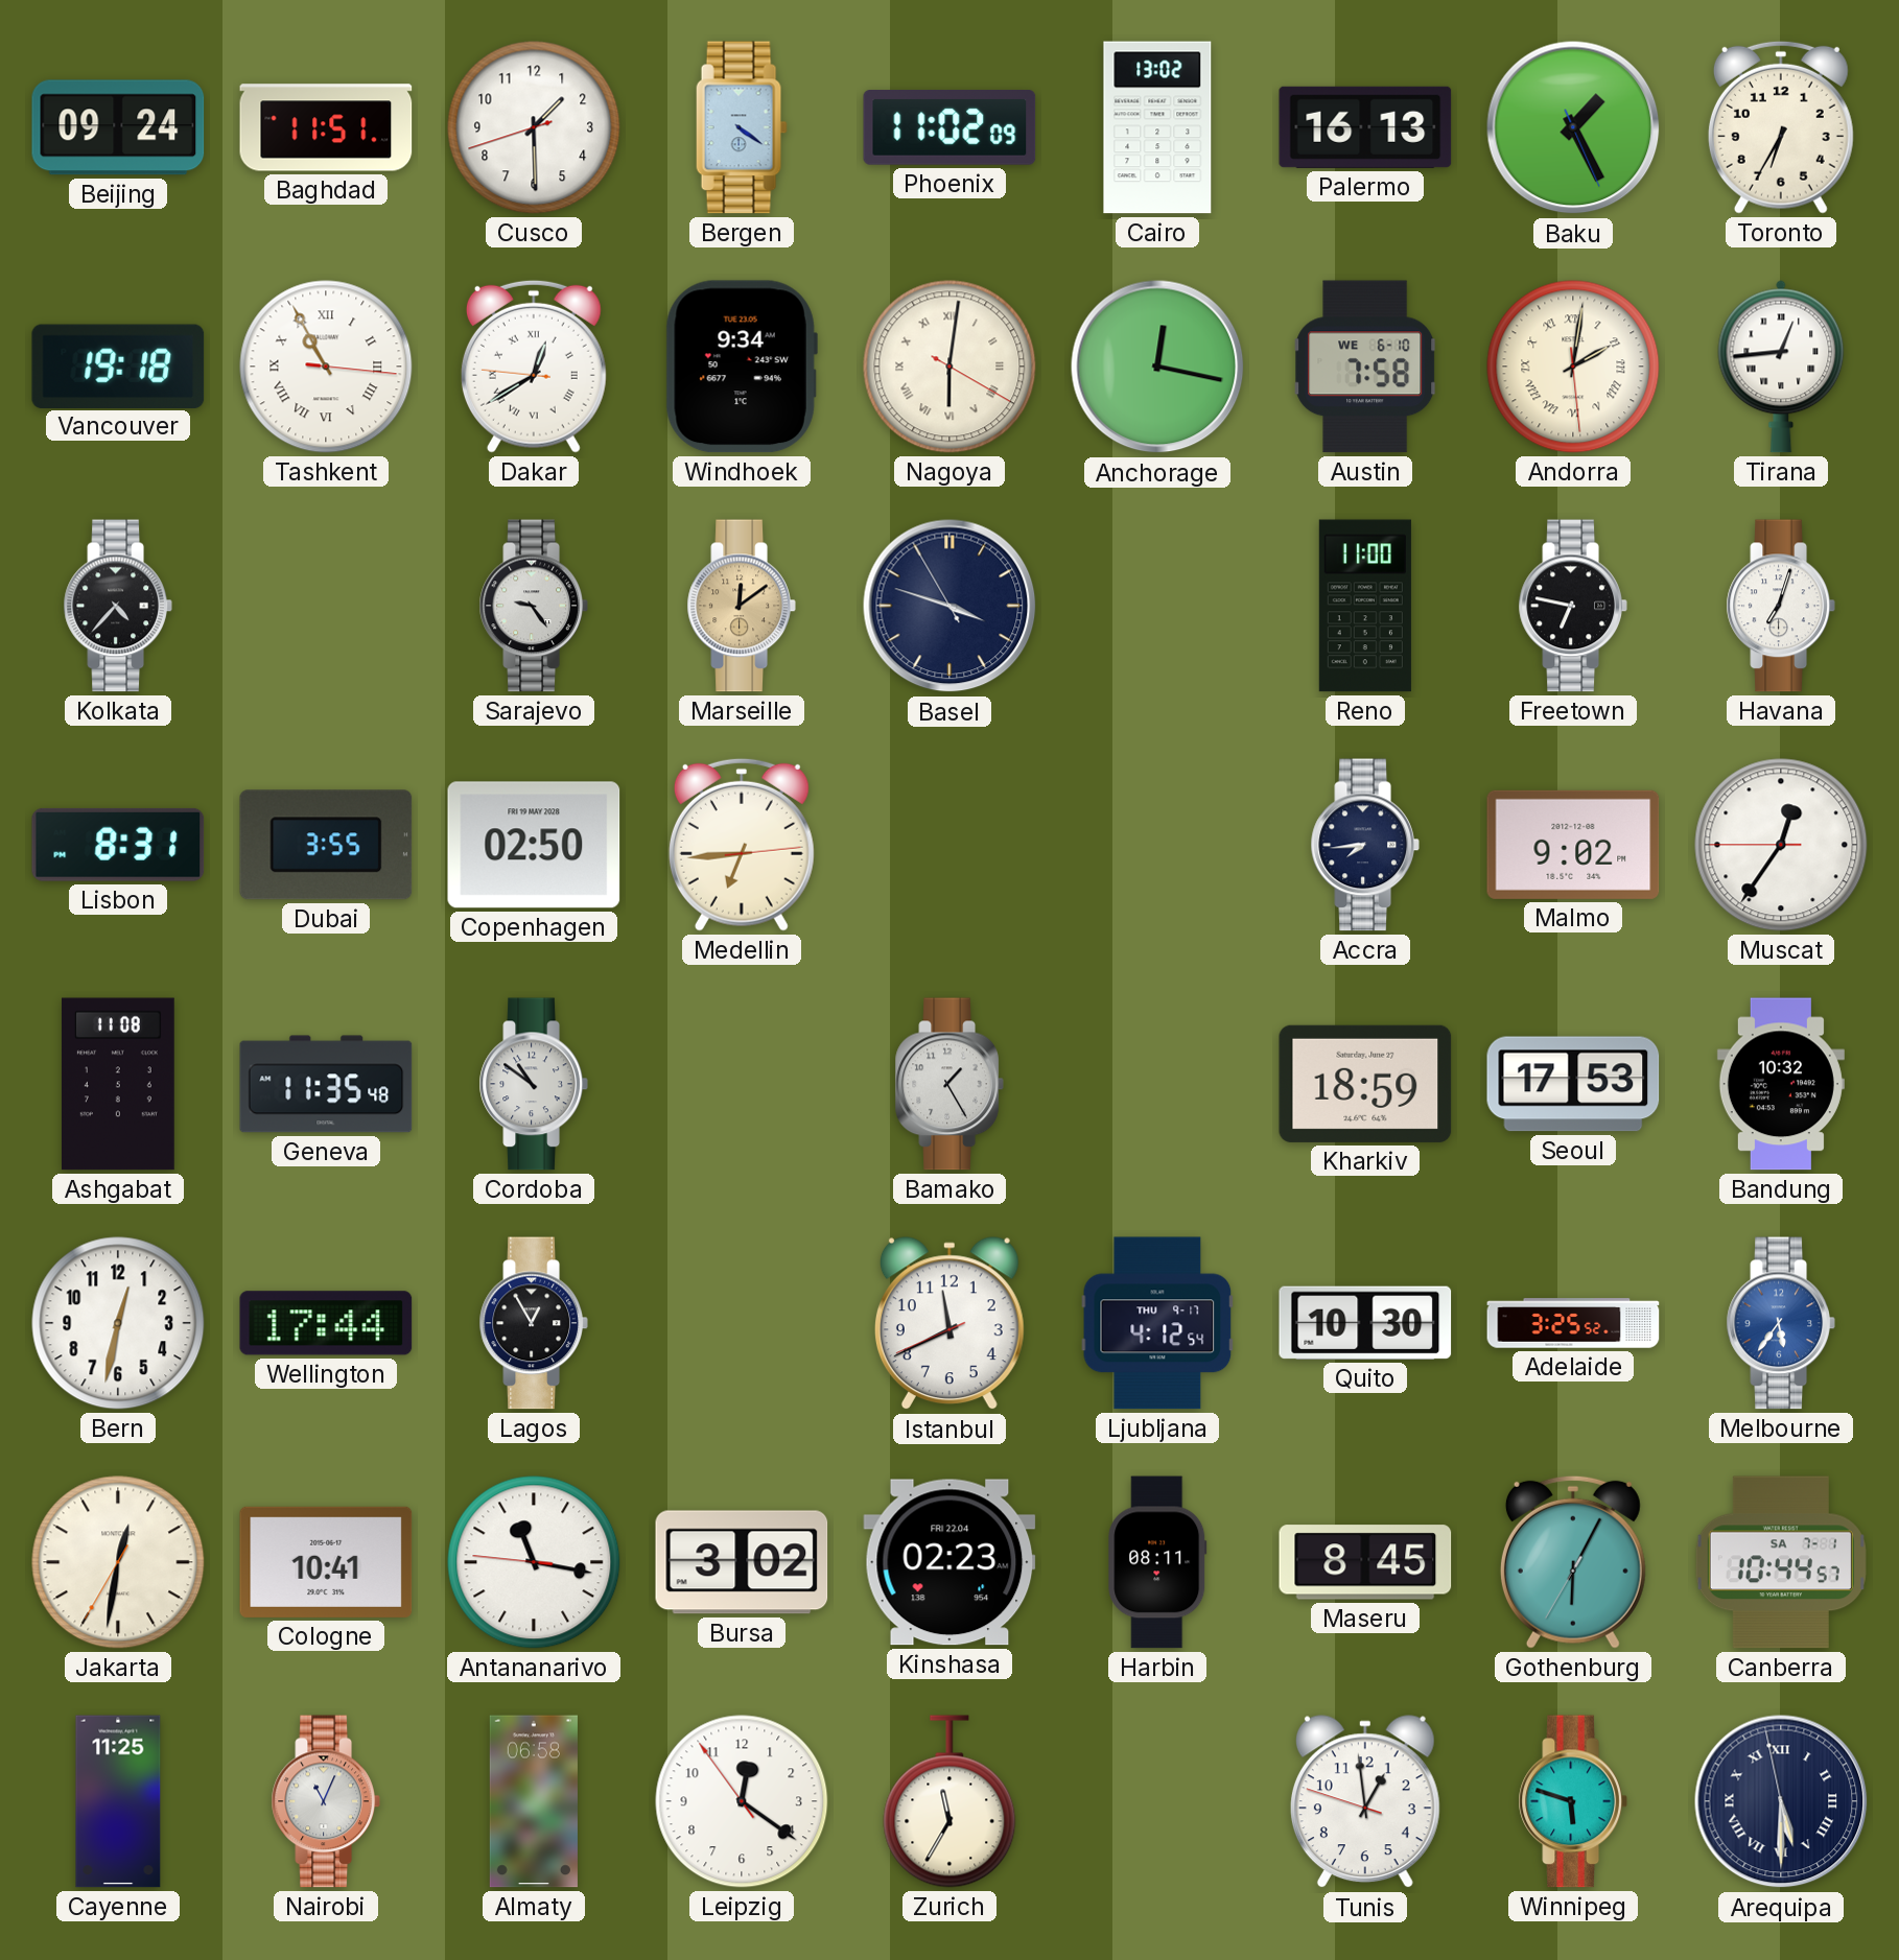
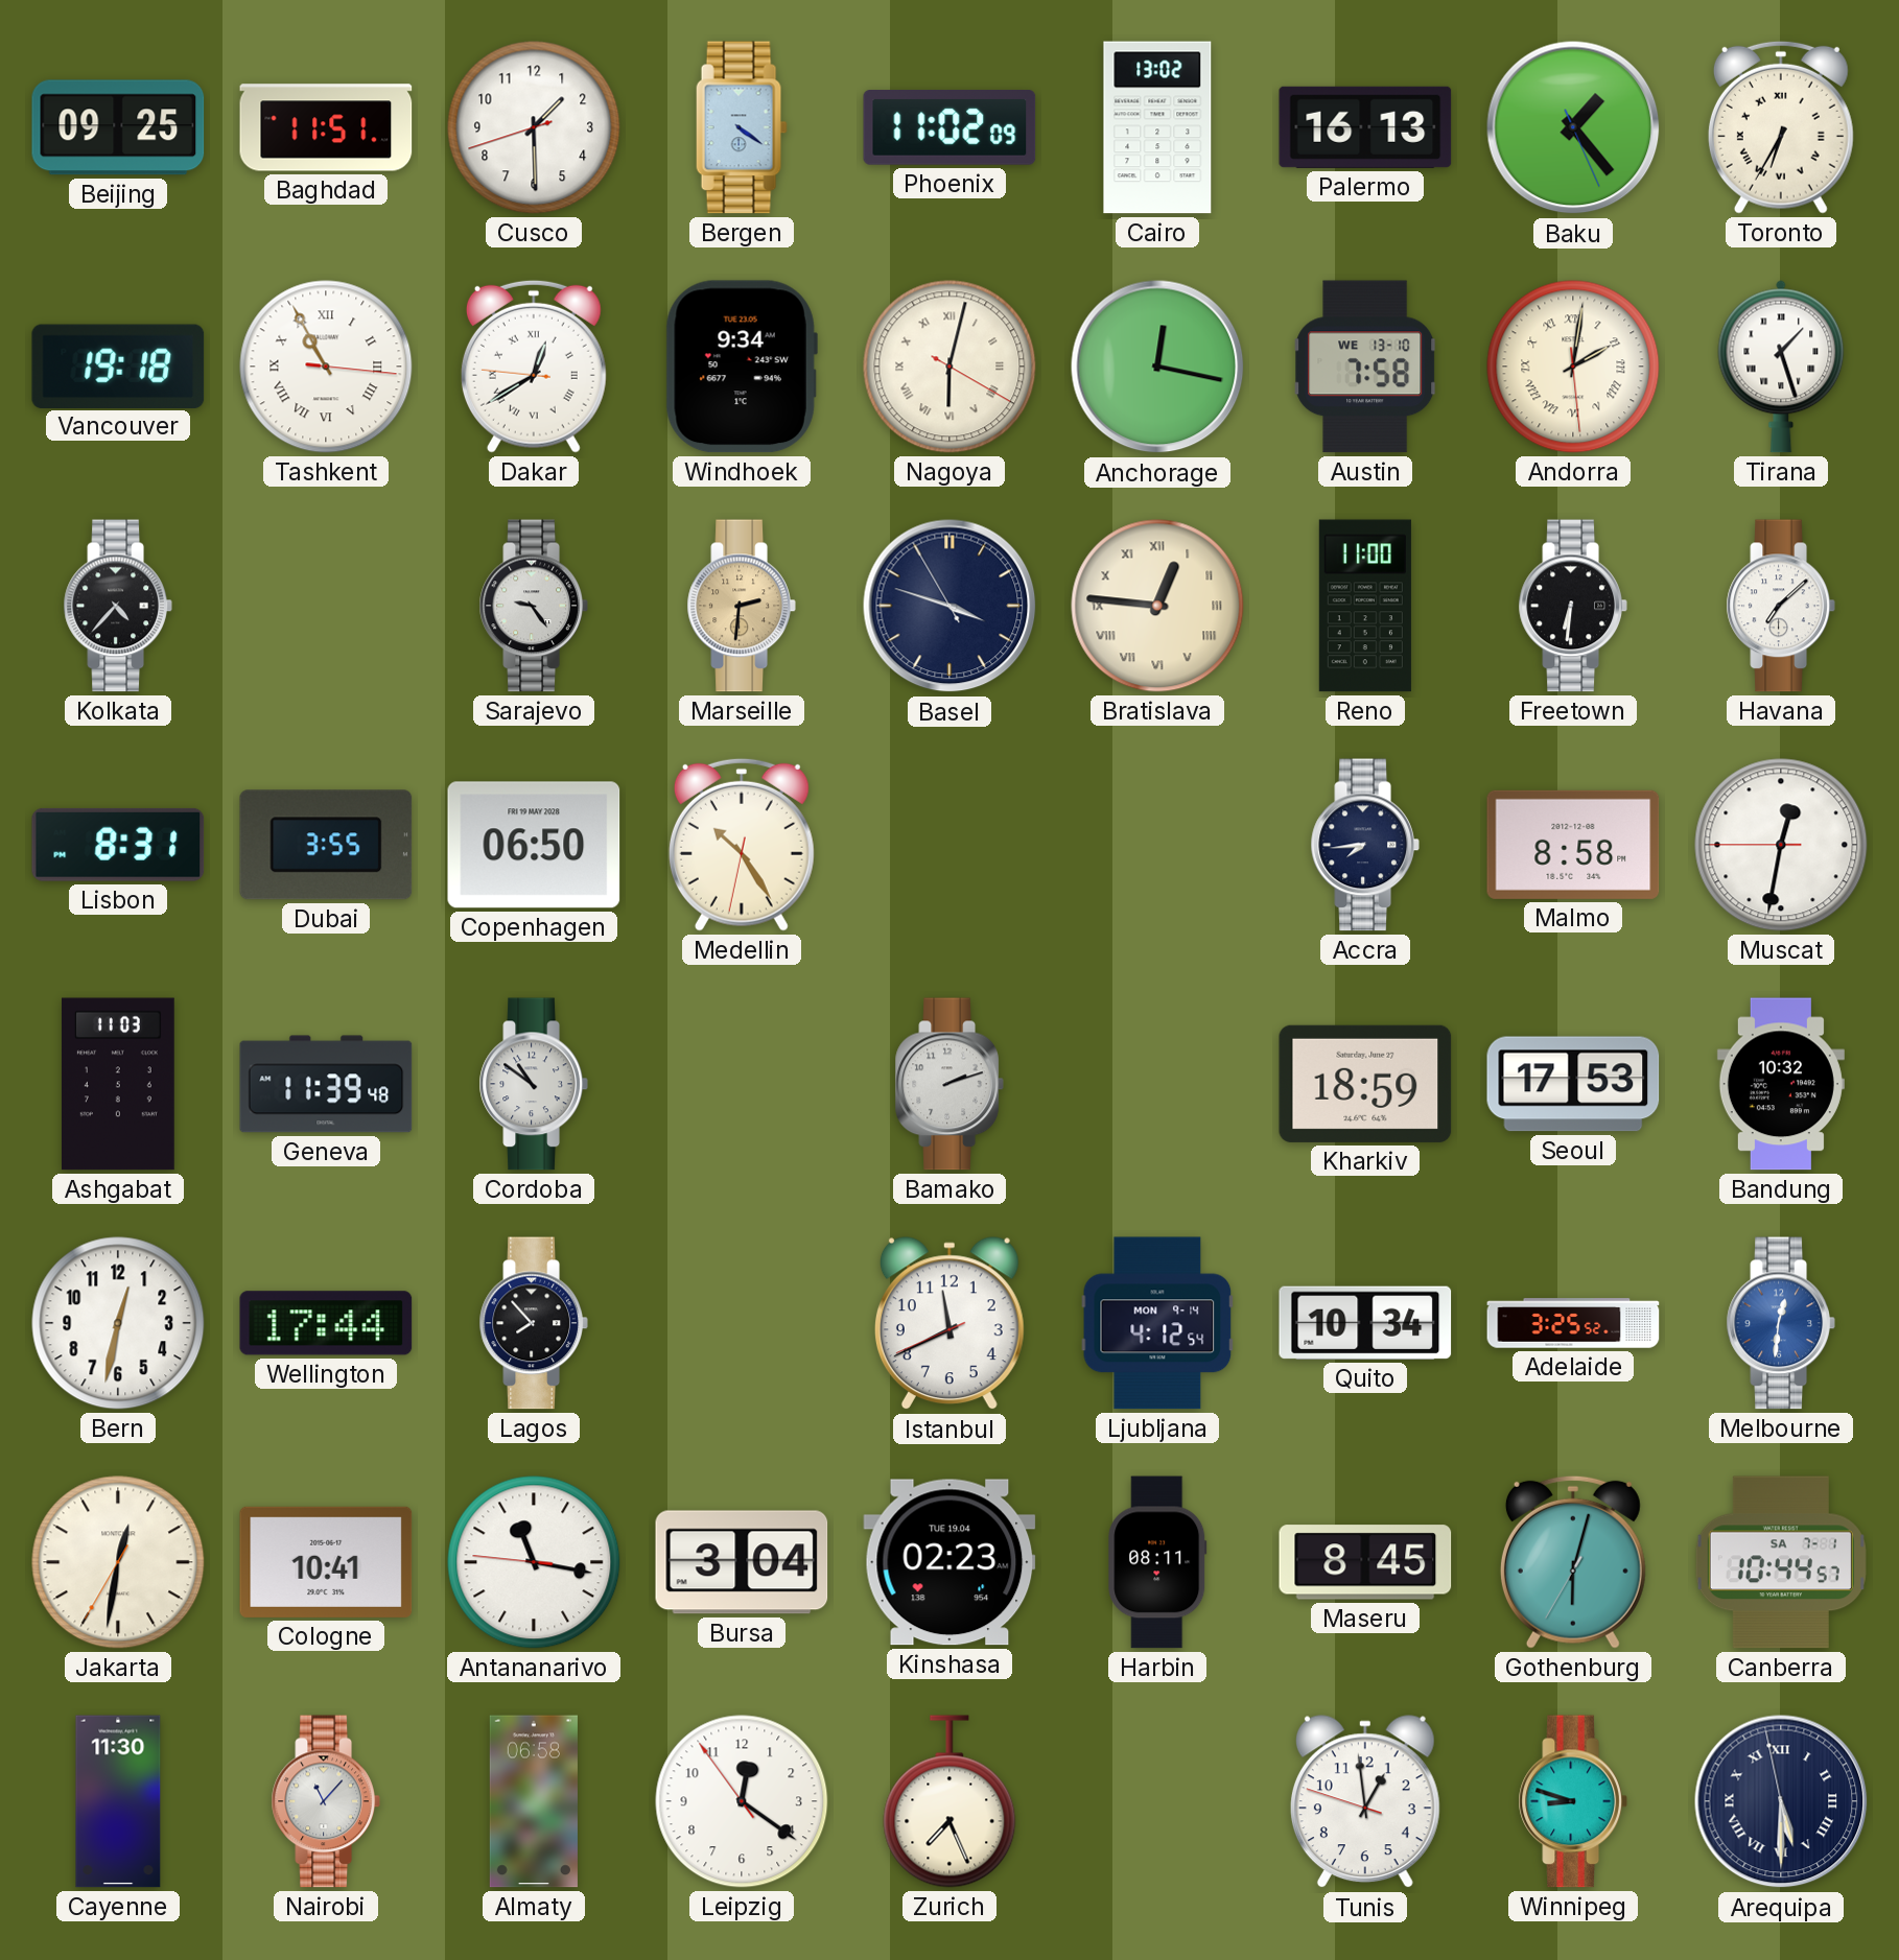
Beijing: 09:24 -> 09:25
Baku: 1:25 -> 1:23
Toronto numerals: Arabic -> Roman
Nagoya: 6:01 -> 6:02
Austin date: WE 6-10 -> WE 13-10
Tirana: 12:44 -> 1:27
Marseille: 12:09 -> 2:31
Bratislava: none -> 12:46
Freetown: 6:47 -> 6:31
Havana: 7:03 -> 7:08
Copenhagen: 02:50 -> 06:50
Medellin: 6:44 -> 10:24
Malmo: 9:02 -> 8:58
Muscat: 12:35 -> 12:31
Ashgabat: 11:08 -> 11:03
Geneva: 11:35 -> 11:39
Bamako: 1:25 -> 2:12
Lagos: 12:55 -> 7:53
Ljubljana date: THU 9-17 -> MON 9-14
Quito: 10:30 -> 10:34
Melbourne: 5:36 -> 12:31
Bursa: 3:02 -> 3:04
Kinshasa date: FRI 22.04 -> TUE 19.04
Gothenburg: 6:04 -> 6:02
Cayenne: 11:25 -> 11:30
Nairobi: 11:04 -> 11:07
Zurich: 11:35 -> 7:26
Winnipeg: 5:48 -> 8:48
